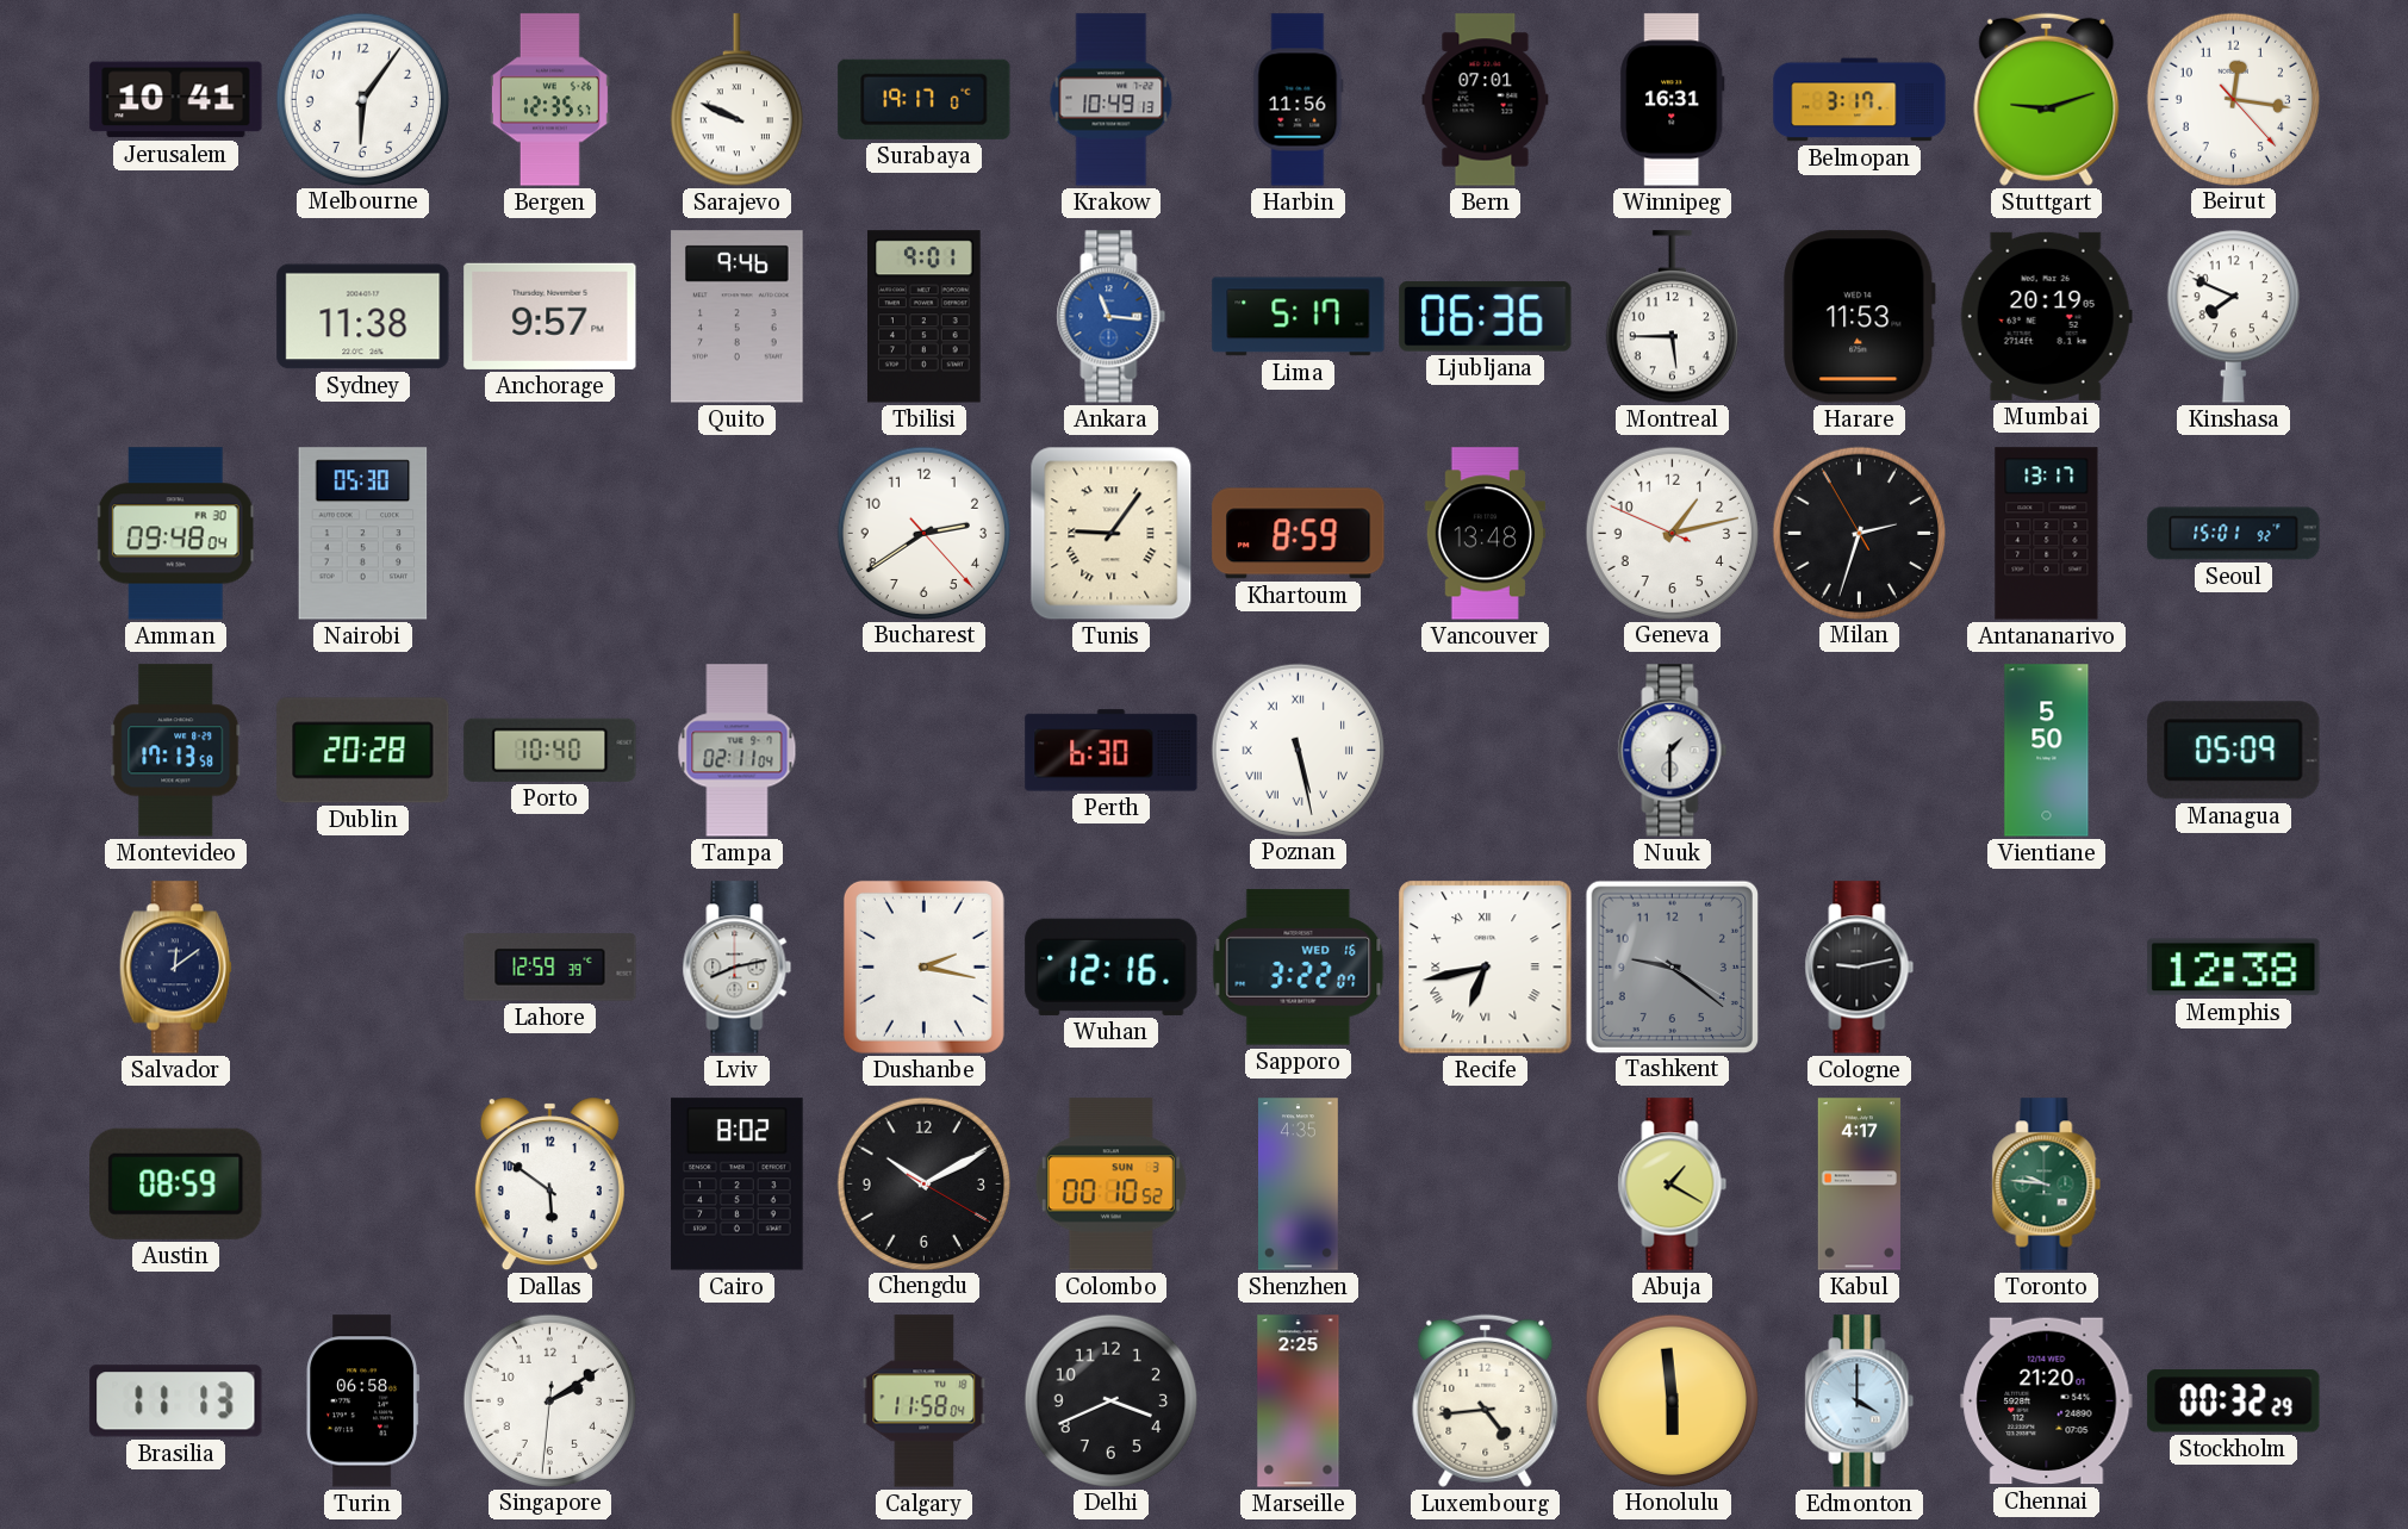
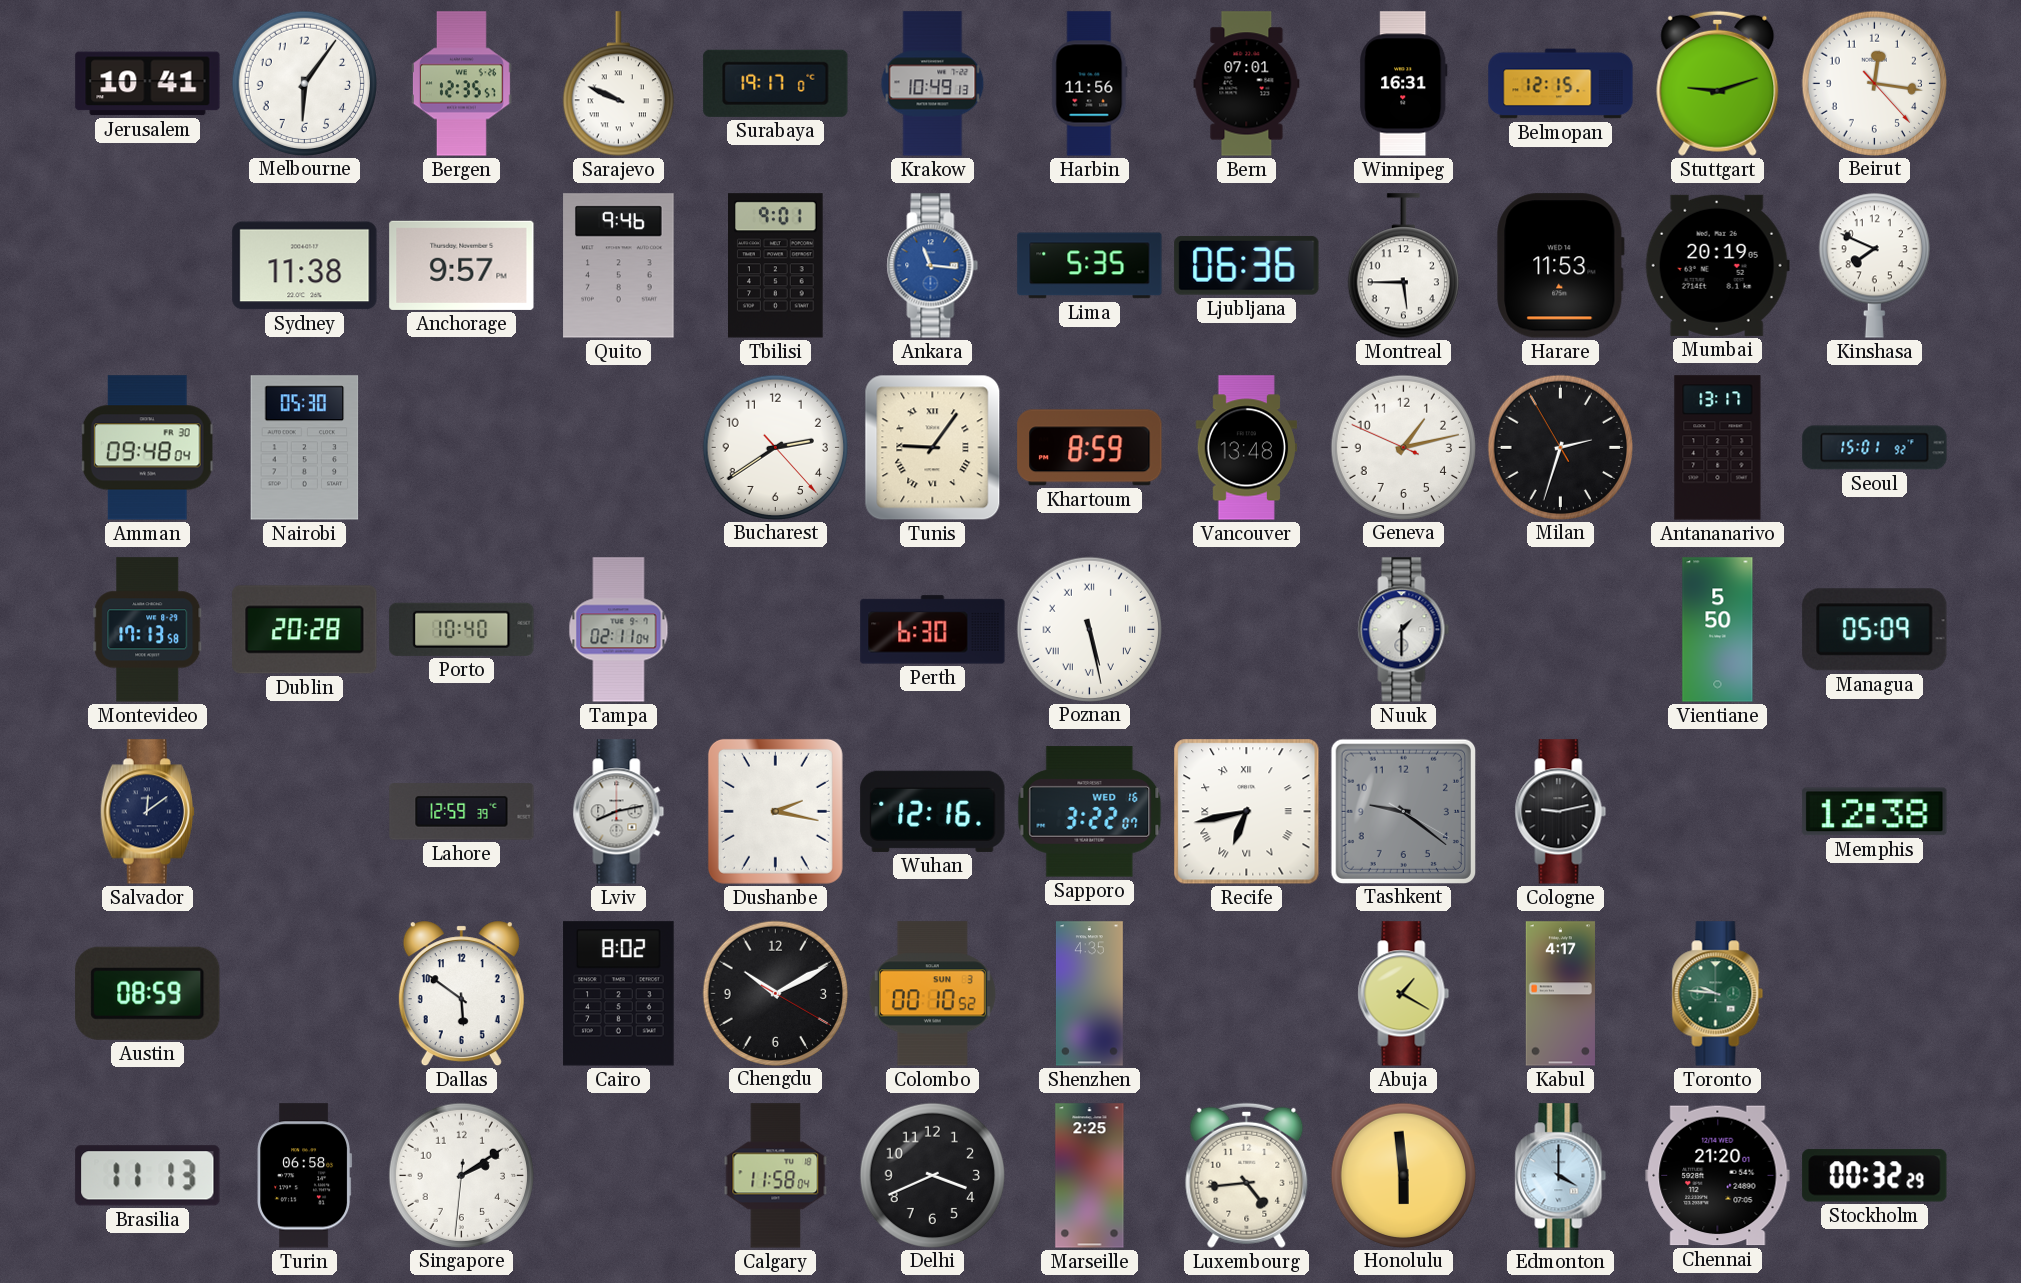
Belmopan: 3:17 -> 12:15
Lima: 5:17 -> 5:35
